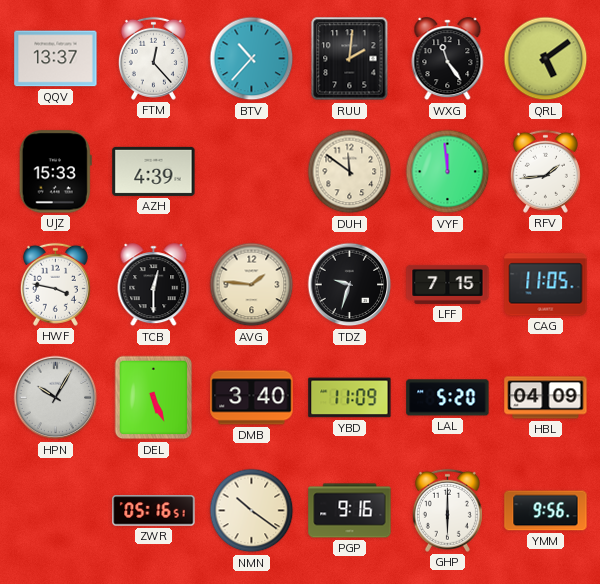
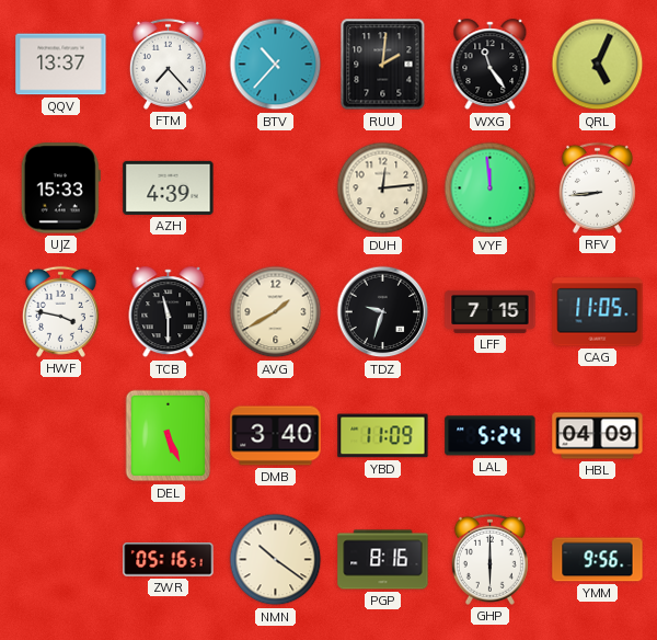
FTM: 12:23 -> 7:23
QRL: 5:09 -> 5:04
DUH: 11:51 -> 12:14
RFV: 1:44 -> 8:44
TCB: 12:30 -> 11:30
AVG: 1:46 -> 1:40
HPN: 10:05 -> none
LAL: 5:20 -> 5:24
PGP: 9:16 -> 8:16
